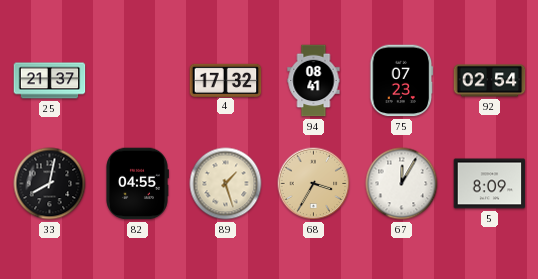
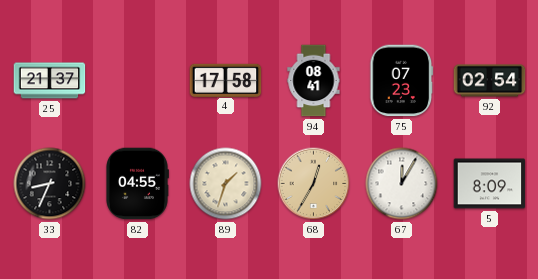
4: 17:32 -> 17:58
33: 8:02 -> 8:34
89: 1:27 -> 1:33
68: 3:35 -> 12:35
